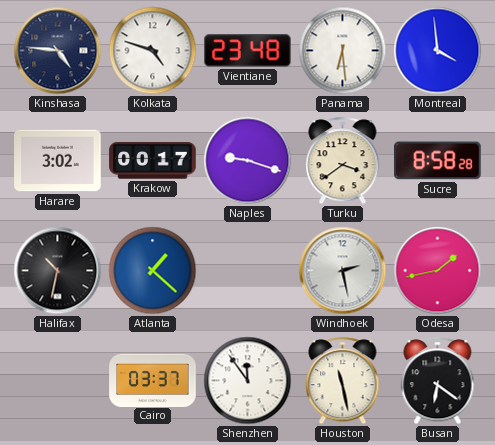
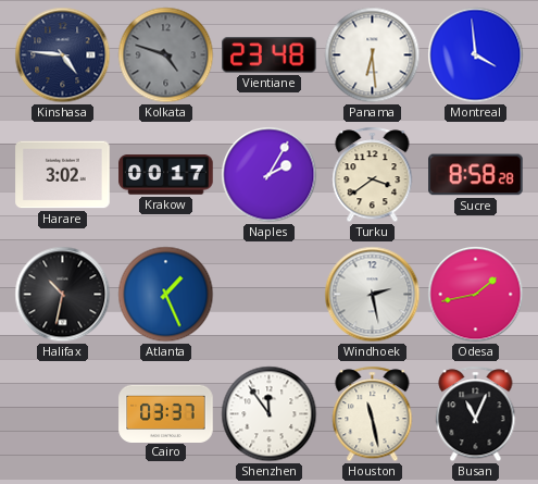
Kolkata dial: white -> grey
Naples: 9:18 -> 2:05
Atlanta: 1:22 -> 1:26
Busan: 6:21 -> 11:04
